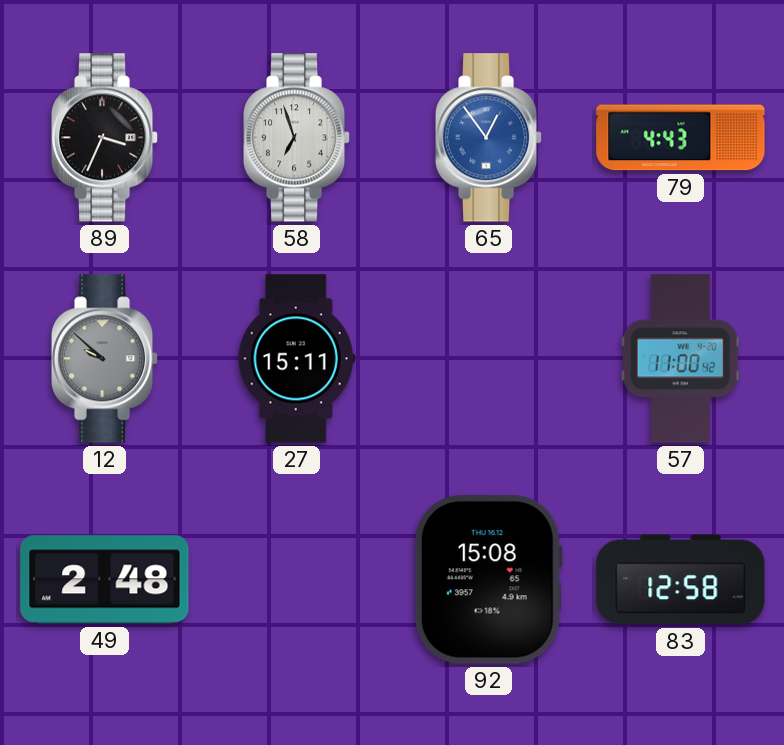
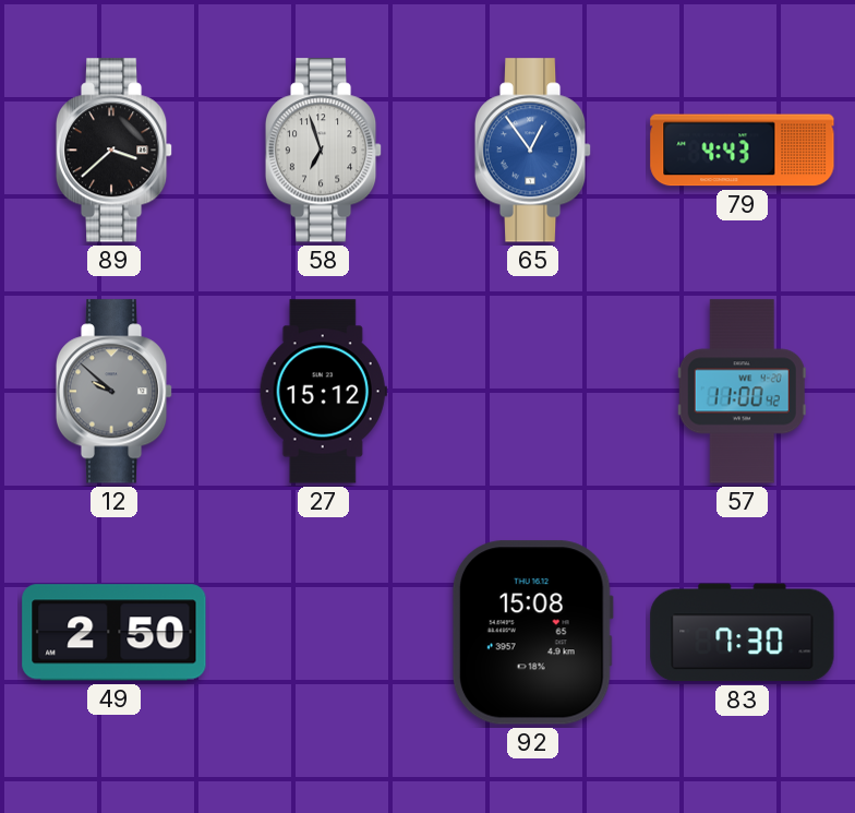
89: 3:34 -> 3:38
27: 15:11 -> 15:12
49: 2:48 -> 2:50
83: 12:58 -> 7:30
